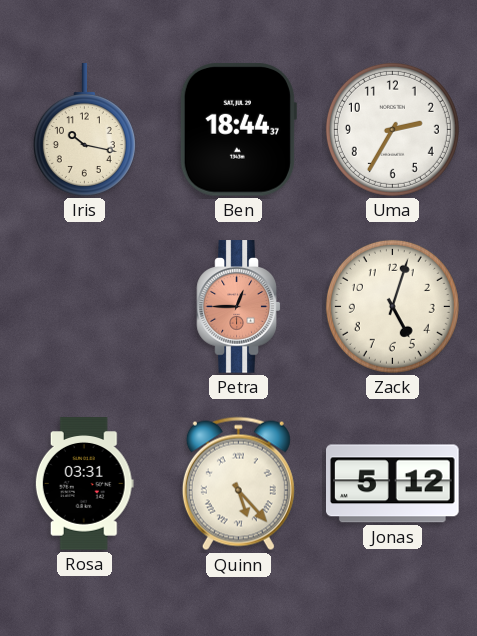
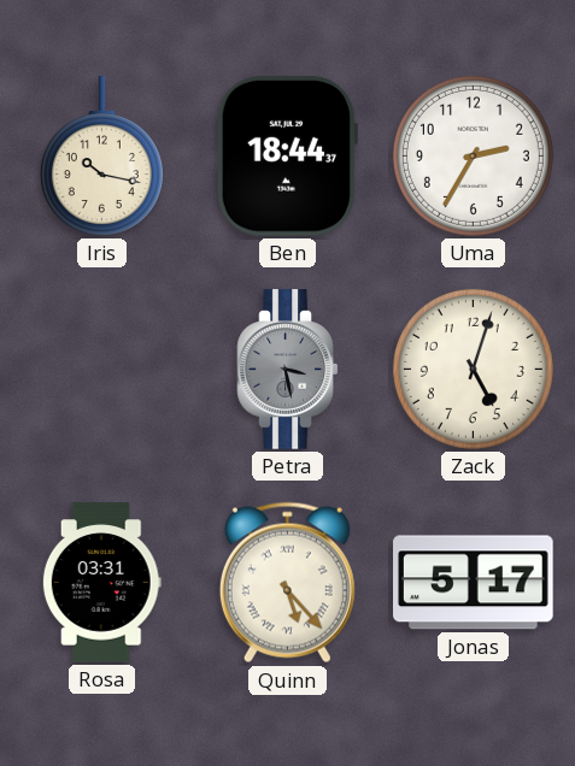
Petra: 12:45 -> 3:28
Petra dial: salmon -> grey
Jonas: 5:12 -> 5:17
